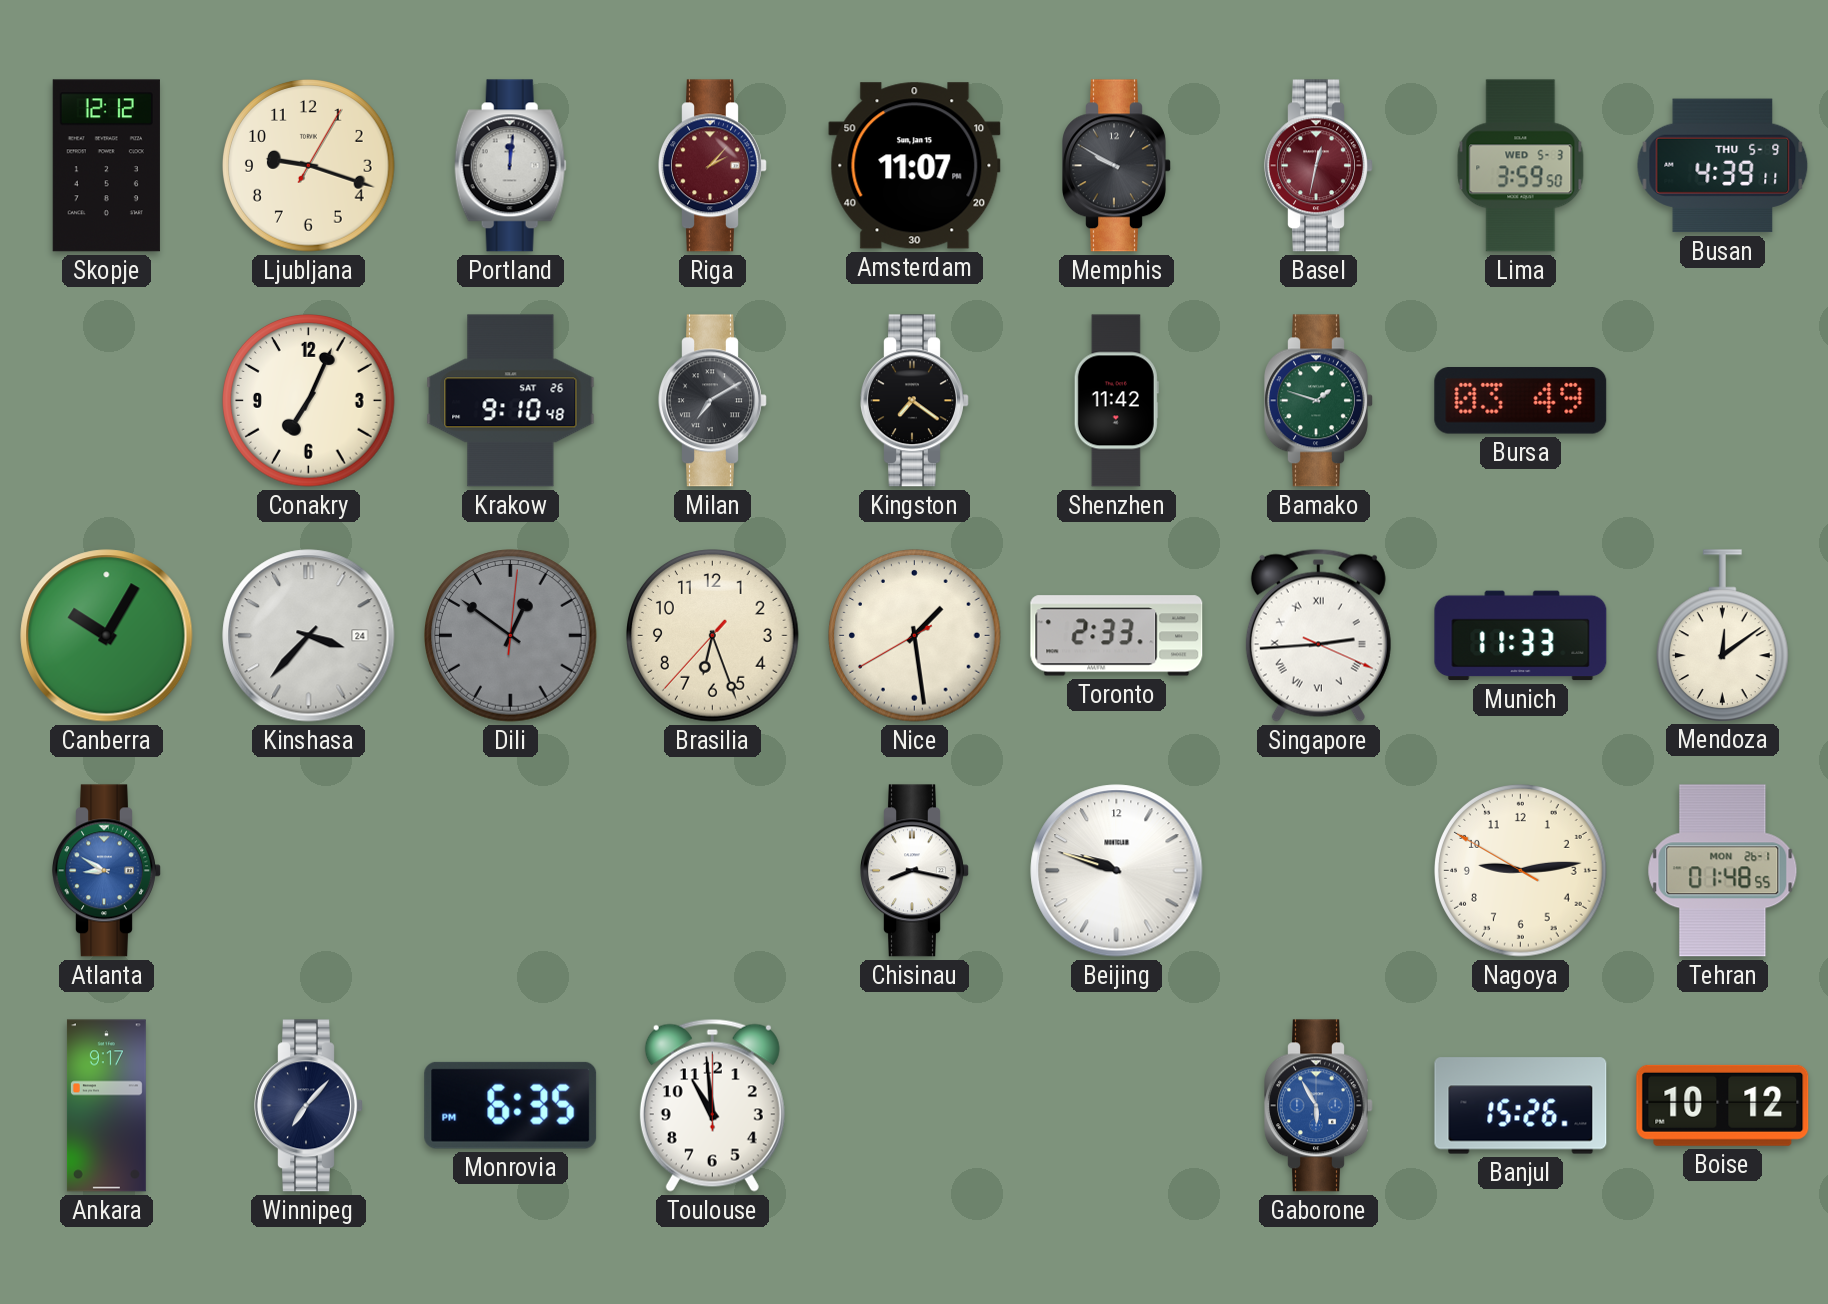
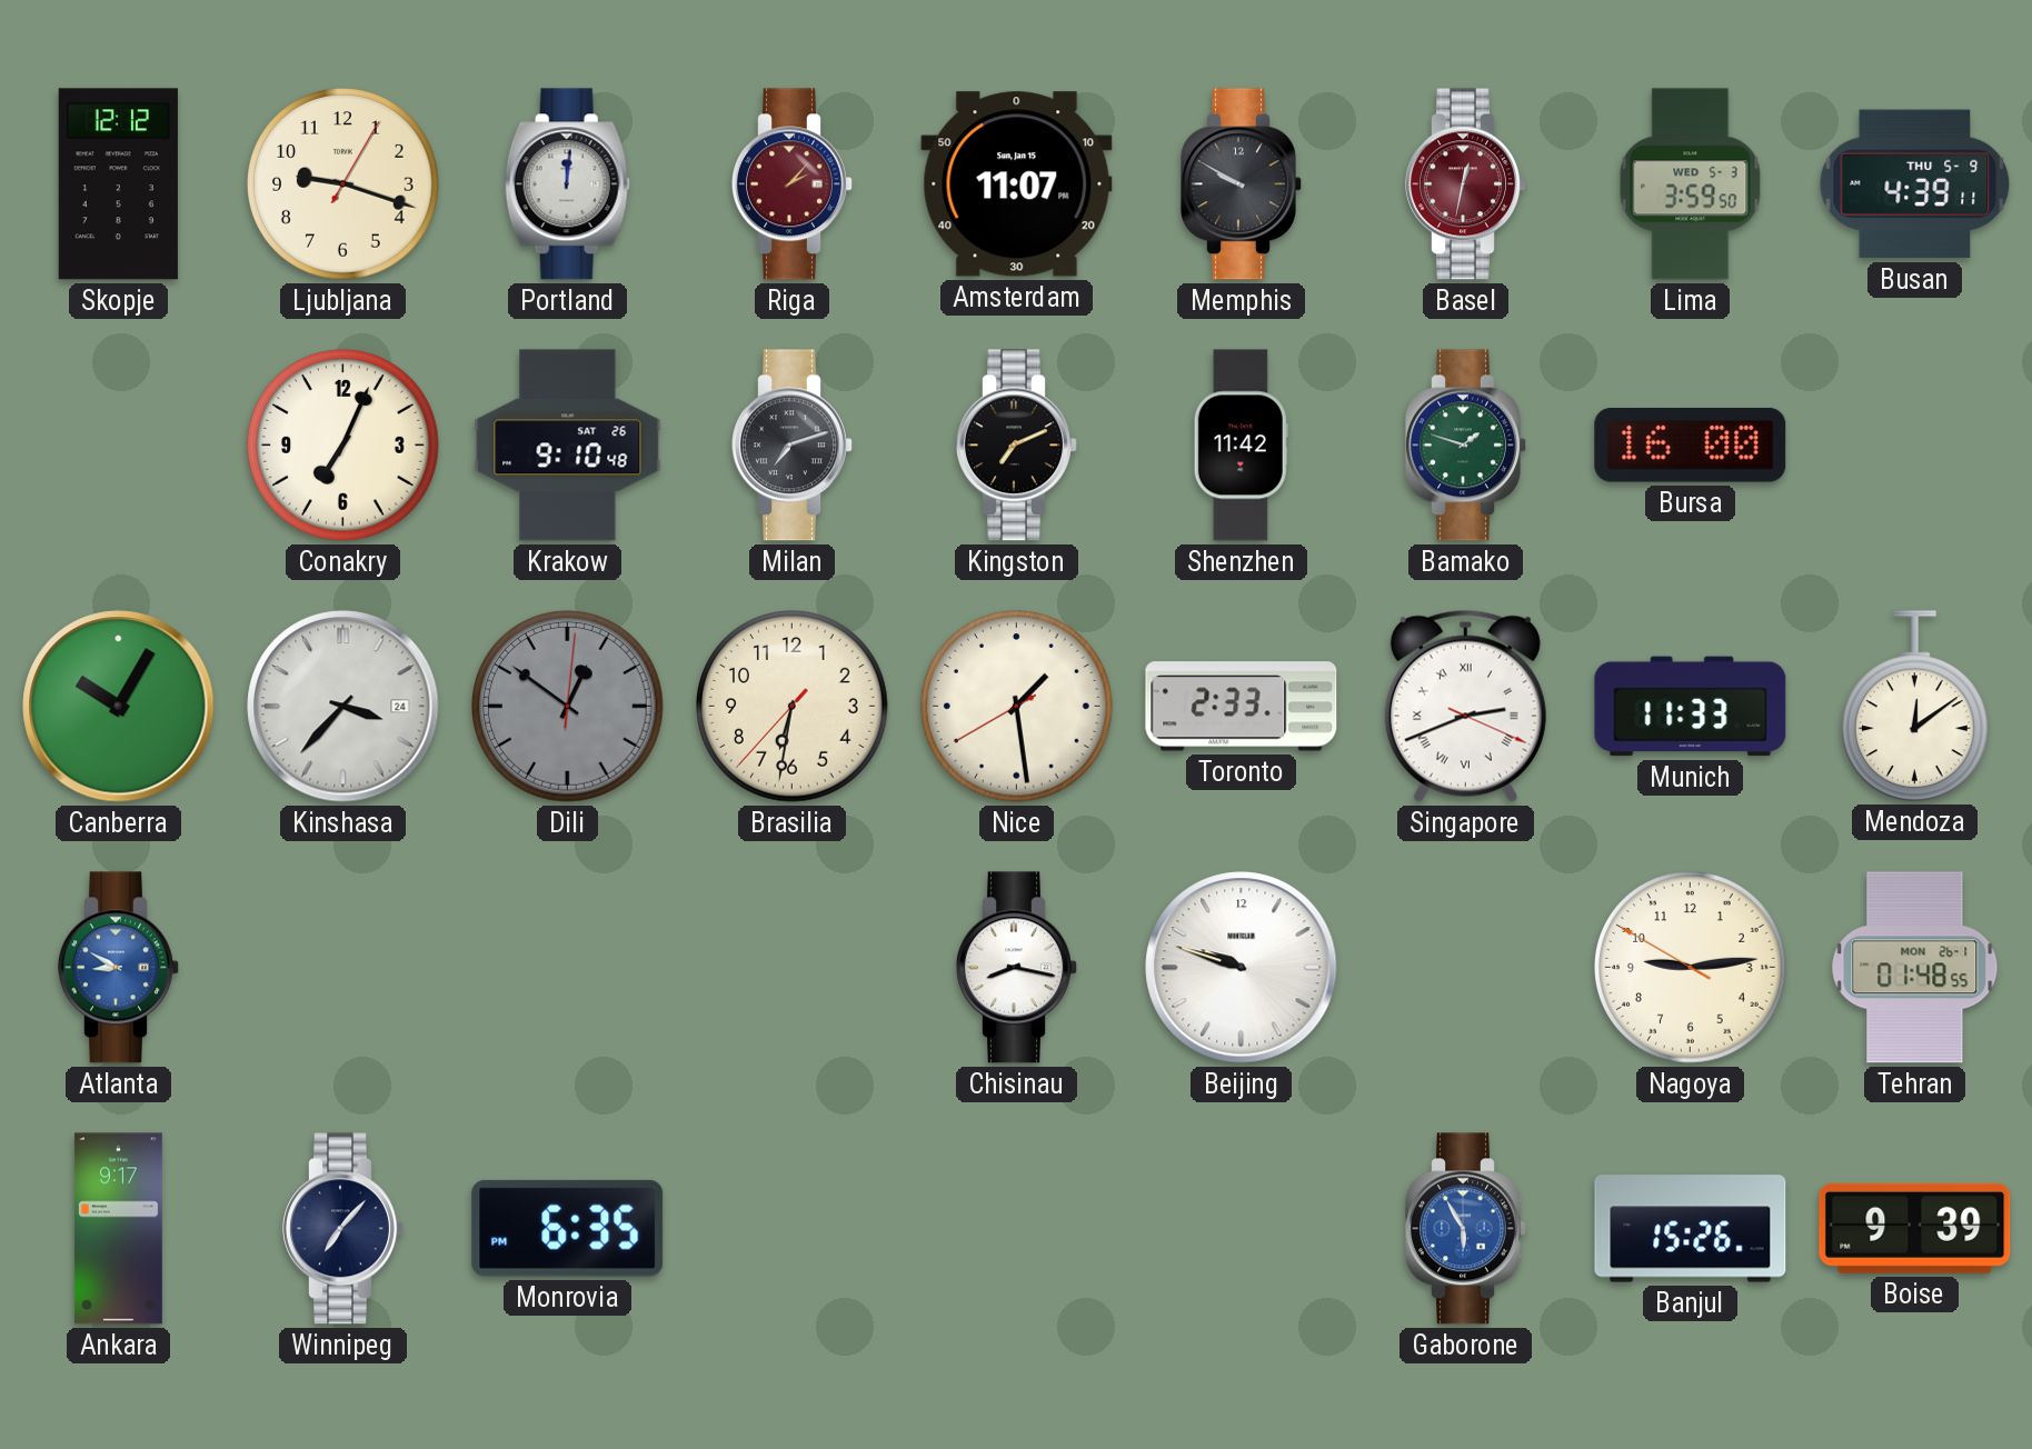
Milan: 7:10 -> 7:12
Kingston: 7:21 -> 7:11
Bursa: 03:49 -> 16:00
Brasilia: 6:26 -> 6:31
Singapore: 2:44 -> 2:41
Toulouse: 10:59 -> none
Boise: 10:12 -> 9:39
